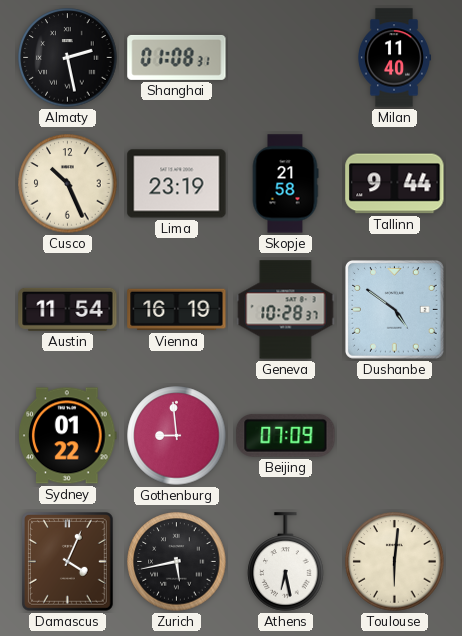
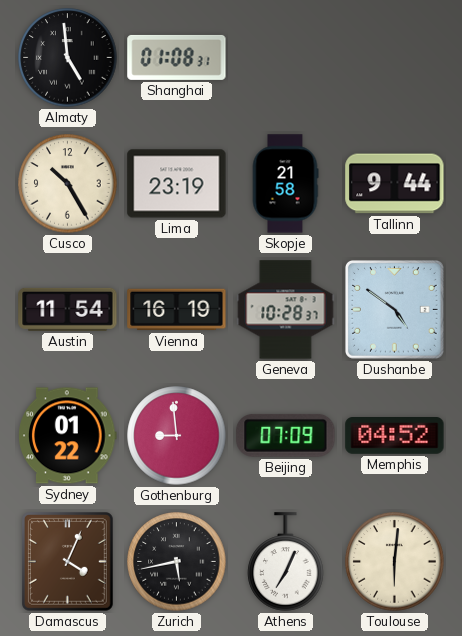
Almaty: 2:28 -> 4:59
Milan: 11:40 -> none
Cusco: 10:26 -> 10:25
Memphis: none -> 04:52
Athens: 6:28 -> 7:04
